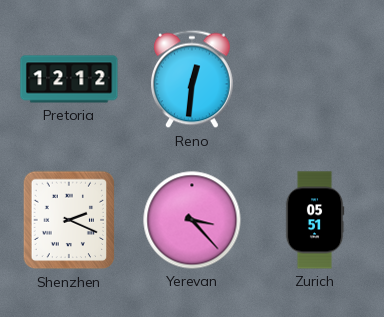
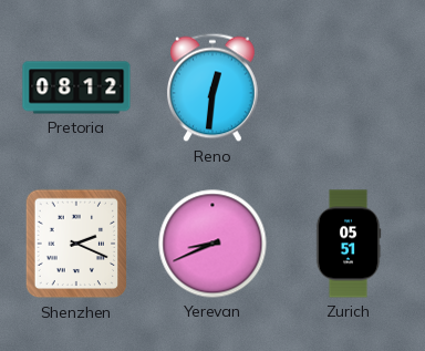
Pretoria: 12:12 -> 08:12
Yerevan: 3:23 -> 8:41
